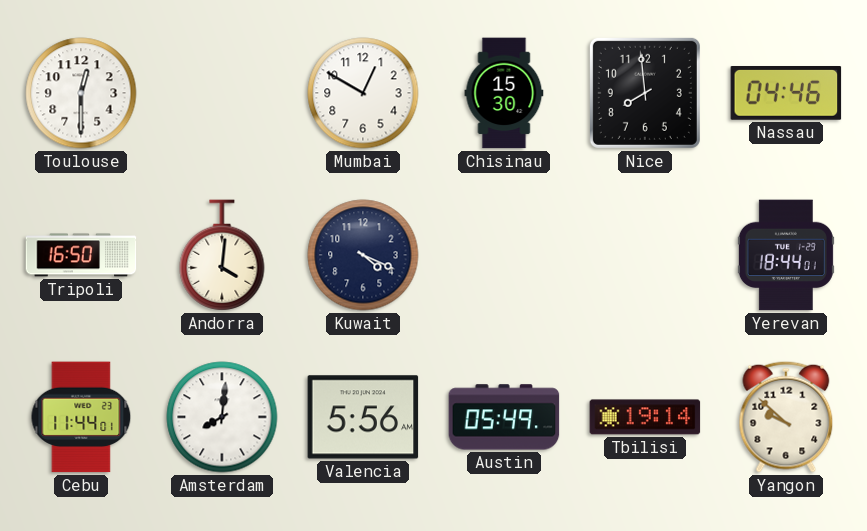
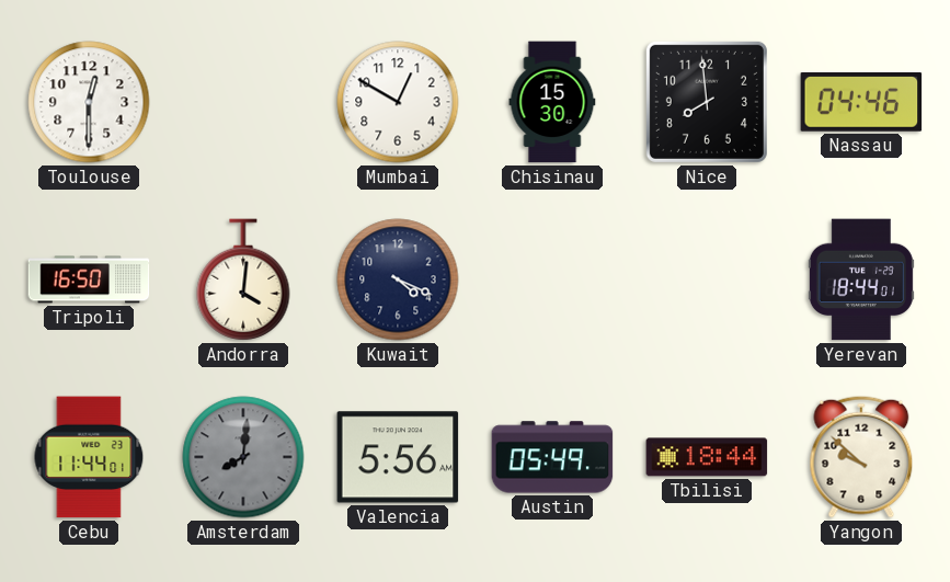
Amsterdam dial: white -> grey
Tbilisi: 19:14 -> 18:44
